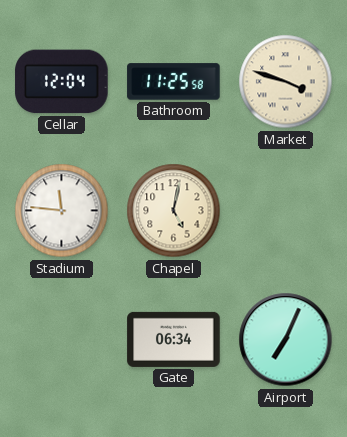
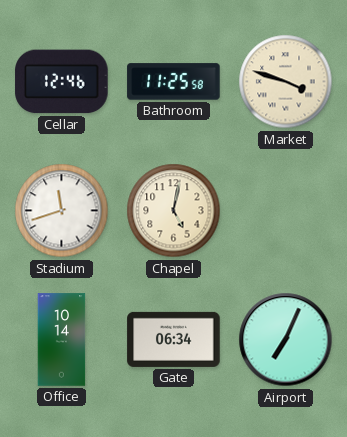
Cellar: 12:04 -> 12:46
Stadium: 11:46 -> 11:42
Office: none -> 10:14
